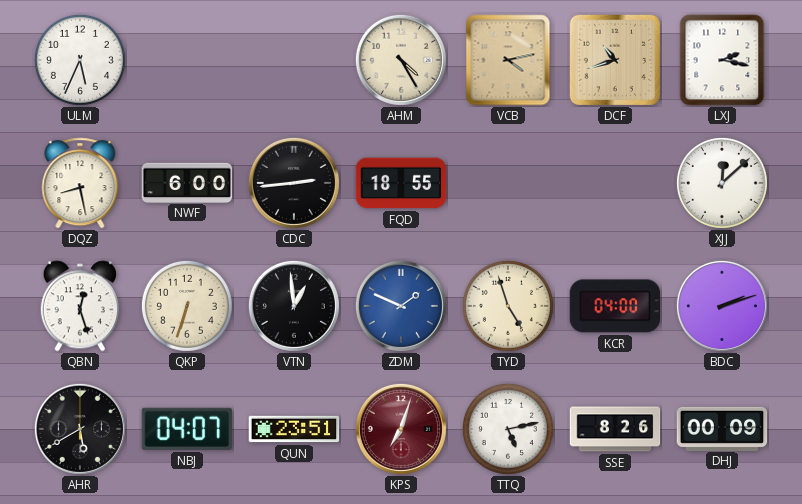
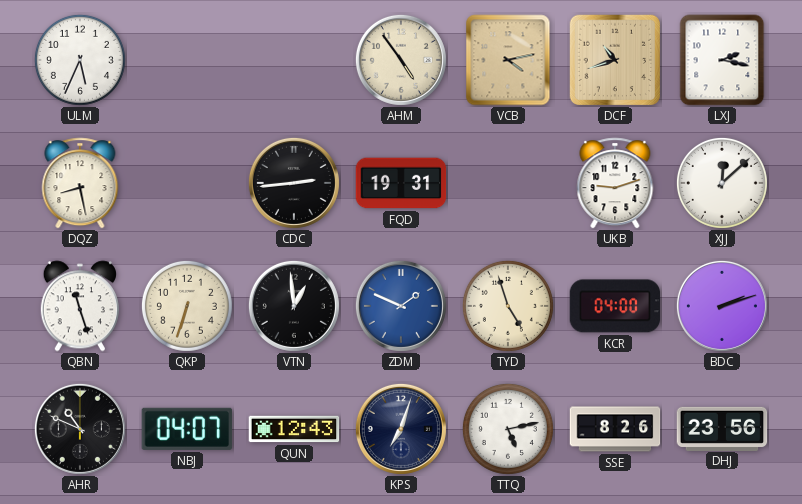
AHM: 4:25 -> 4:54
NWF: 6:00 -> none
FQD: 18:55 -> 19:31
UKB: none -> 9:12
QBN: 12:27 -> 11:27
AHR: 5:40 -> 10:49
QUN: 23:51 -> 12:43
KPS dial: burgundy -> navy
DHJ: 00:09 -> 23:56
